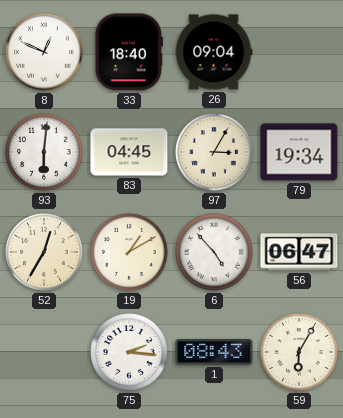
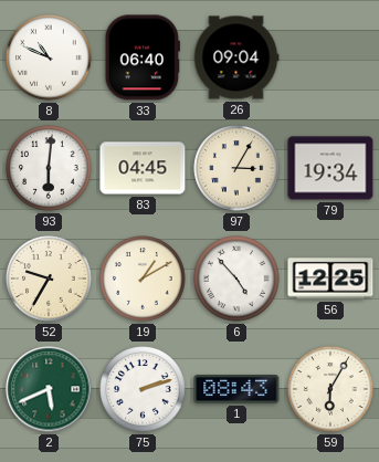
8: 12:49 -> 10:49
33: 18:40 -> 06:40
52: 12:35 -> 9:35
56: 06:47 -> 12:25
2: none -> 5:41
75: 2:16 -> 2:12
